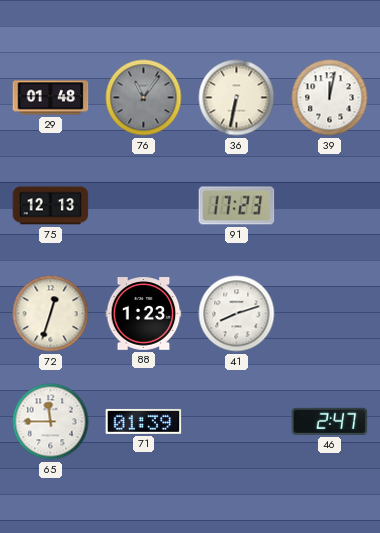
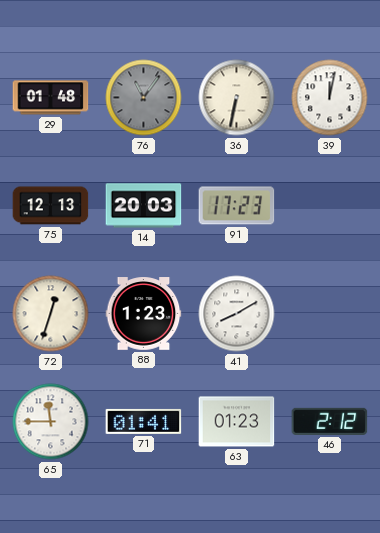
14: none -> 20:03
41: 8:12 -> 8:10
71: 01:39 -> 01:41
63: none -> 01:23
46: 2:47 -> 2:12
